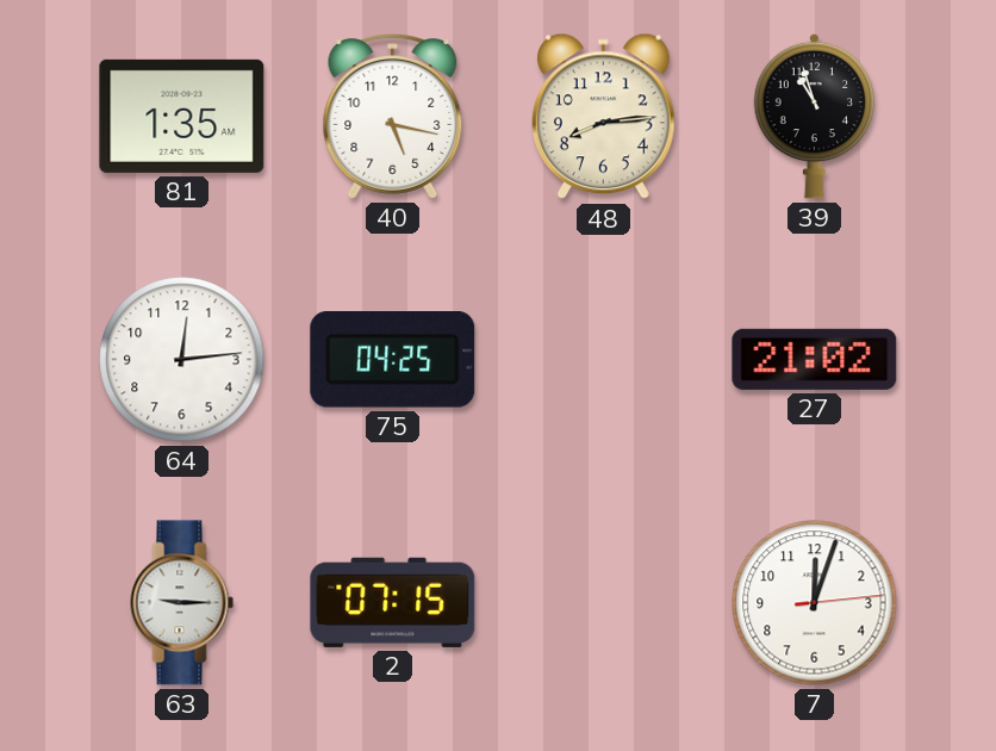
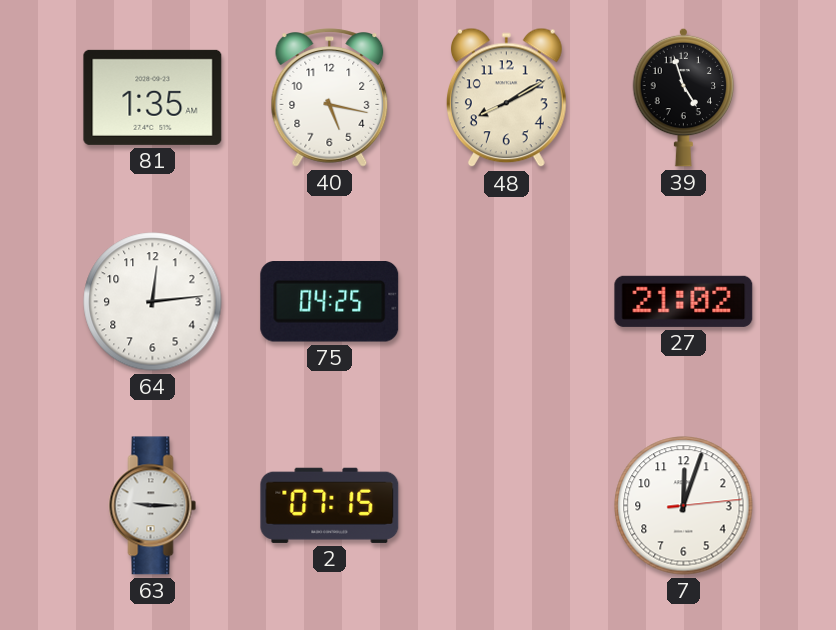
48: 8:14 -> 8:10
39: 10:57 -> 4:57
